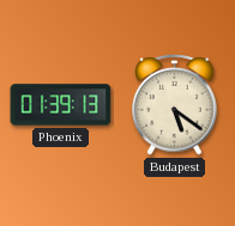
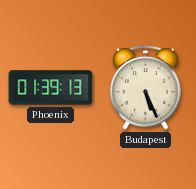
Budapest: 5:21 -> 5:26
